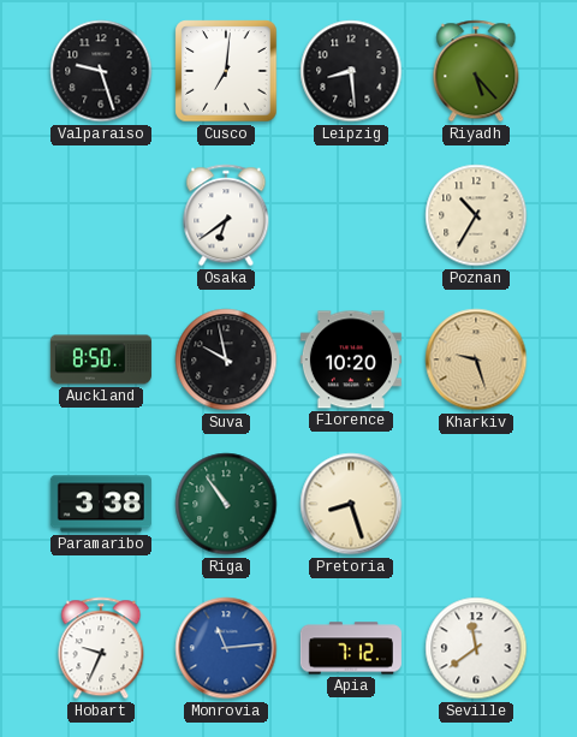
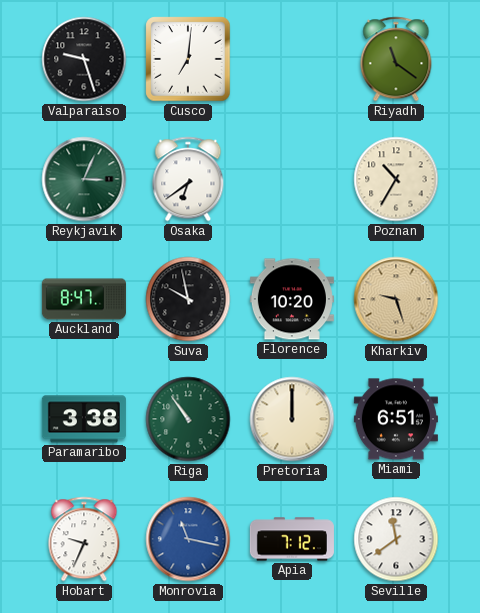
Leipzig: 8:29 -> none
Riyadh: 5:23 -> 11:21
Reykjavik: none -> 3:04
Auckland: 8:50 -> 8:47
Pretoria: 8:27 -> 12:00
Miami: none -> 6:51
Monrovia: 11:14 -> 11:17
